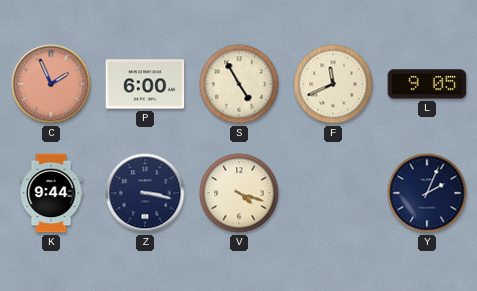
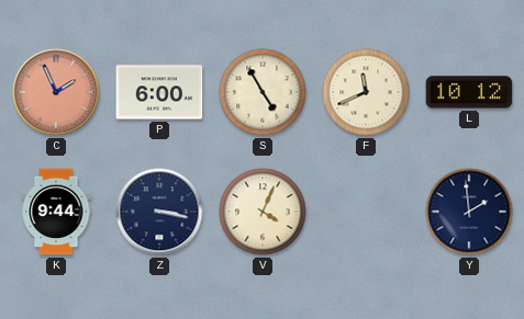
L: 9:05 -> 10:12
V: 4:18 -> 4:04
Y: 2:04 -> 1:59
